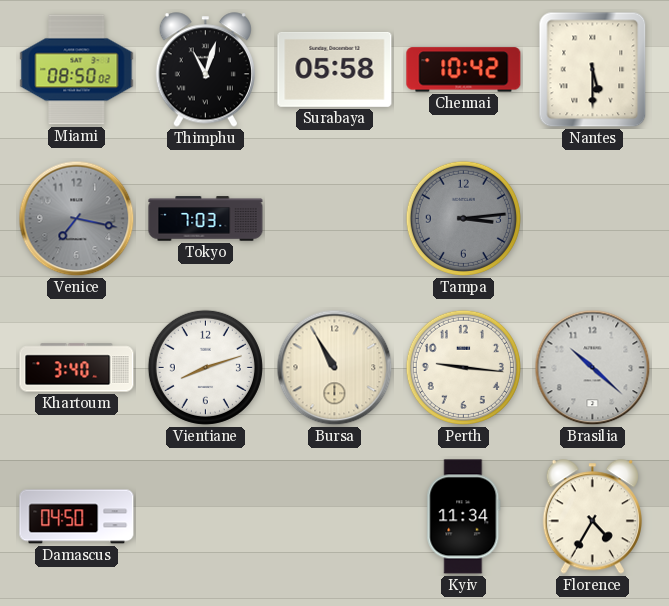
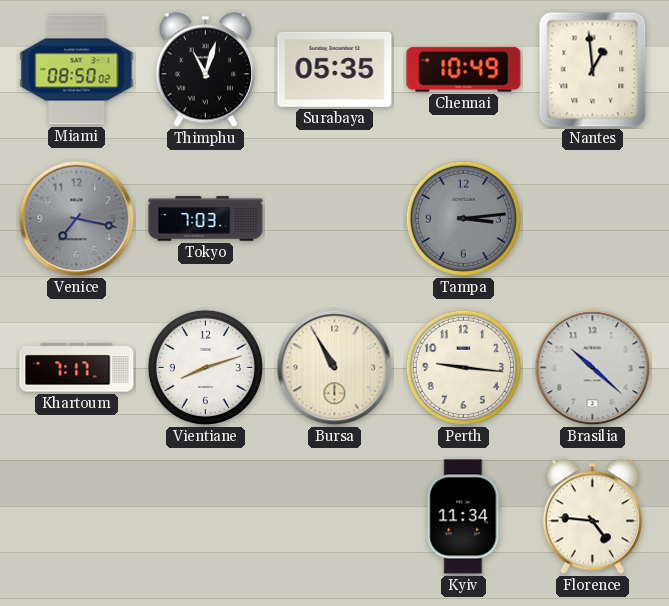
Surabaya: 05:58 -> 05:35
Chennai: 10:42 -> 10:49
Nantes: 5:30 -> 12:59
Khartoum: 3:40 -> 7:17
Damascus: 04:50 -> none
Florence: 4:35 -> 4:46
